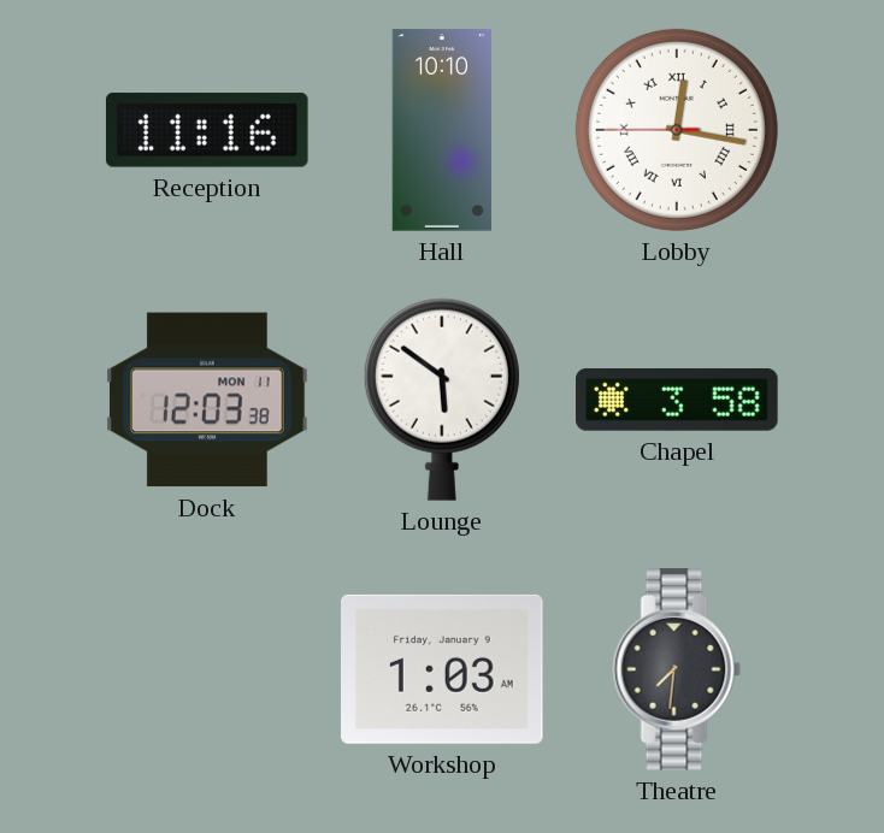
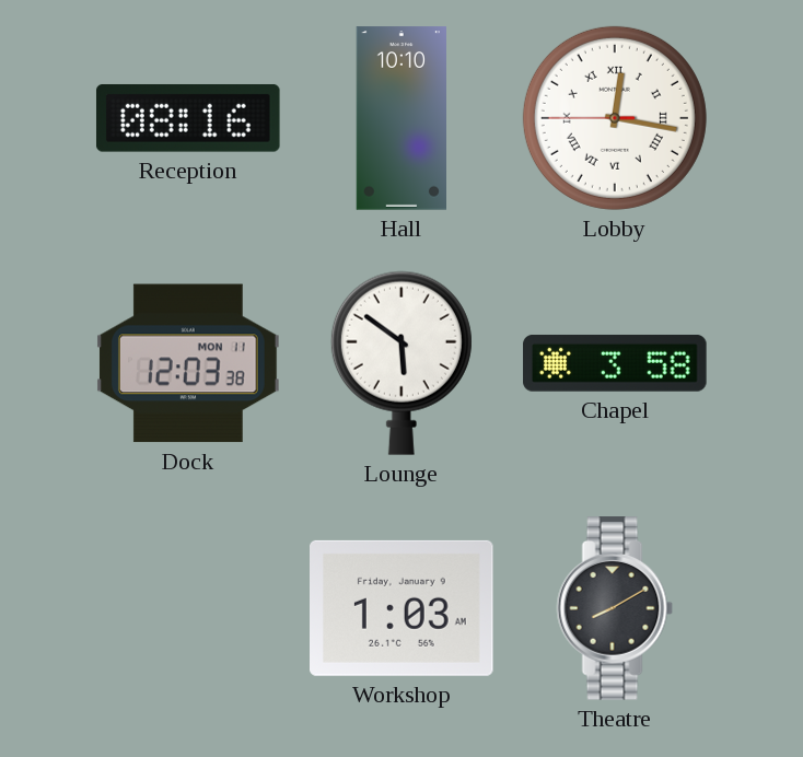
Reception: 11:16 -> 08:16
Theatre: 7:31 -> 8:10
